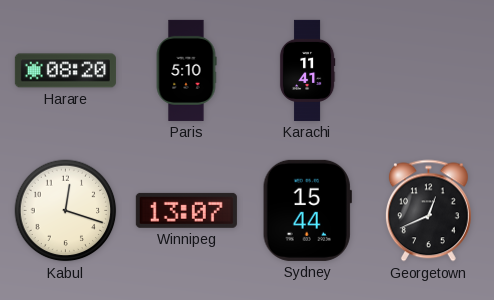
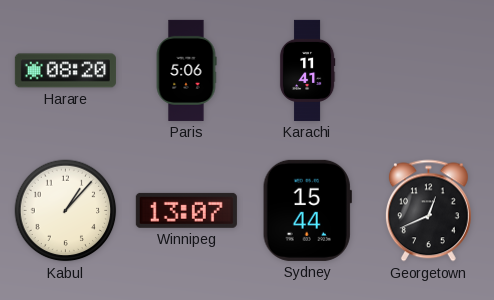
Paris: 5:10 -> 5:06
Kabul: 12:18 -> 1:07
